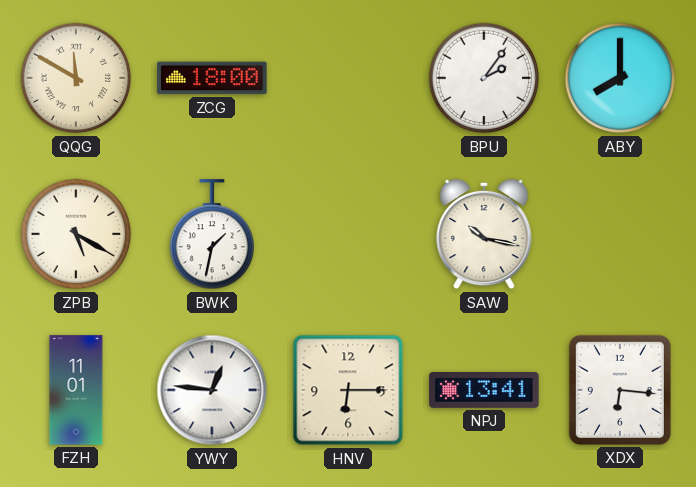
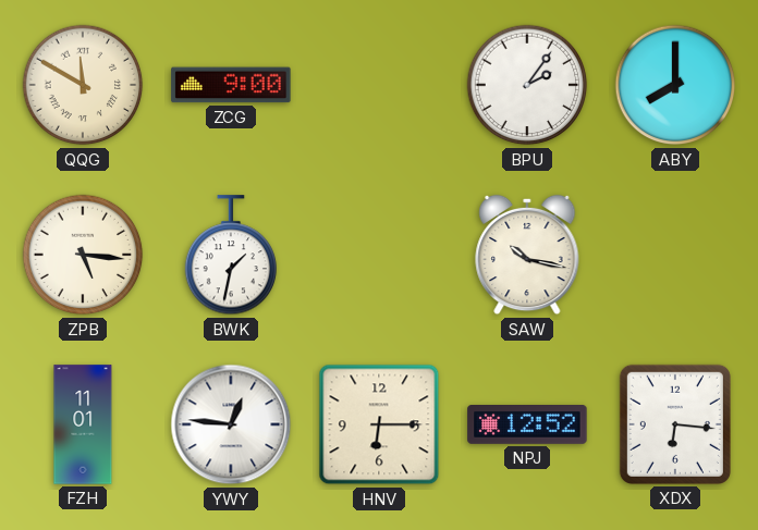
ZCG: 18:00 -> 9:00
ZPB: 5:20 -> 5:16
NPJ: 13:41 -> 12:52
